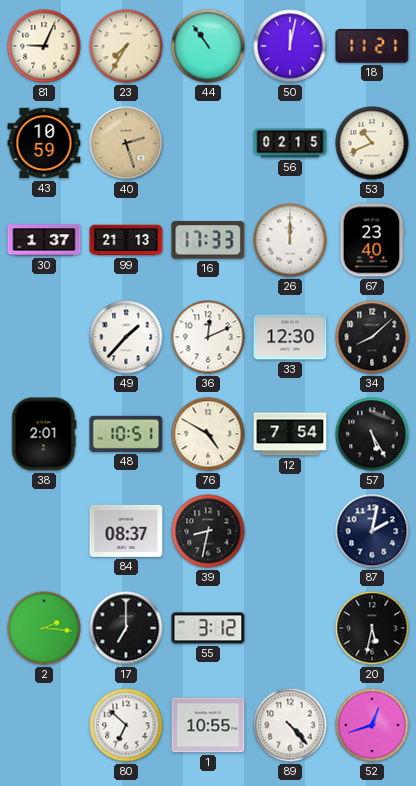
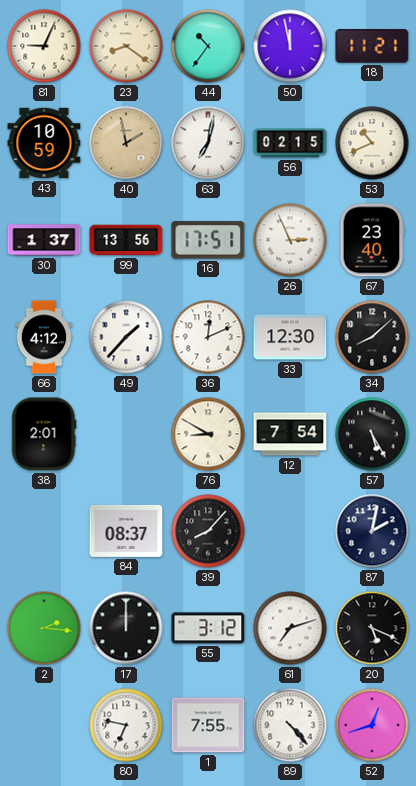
23: 7:35 -> 8:21
44: 10:54 -> 10:36
50: 12:02 -> 11:58
40: 2:27 -> 1:58
63: none -> 7:02
99: 21:13 -> 13:56
16: 17:33 -> 17:51
26: 12:00 -> 2:56
66: none -> 4:12
48: 10:51 -> none
76: 4:50 -> 8:50
39: 8:32 -> 8:07
17: 7:00 -> 12:00
61: none -> 7:12
20: 5:32 -> 5:19
80: 6:52 -> 6:47
1: 10:55 -> 7:55
